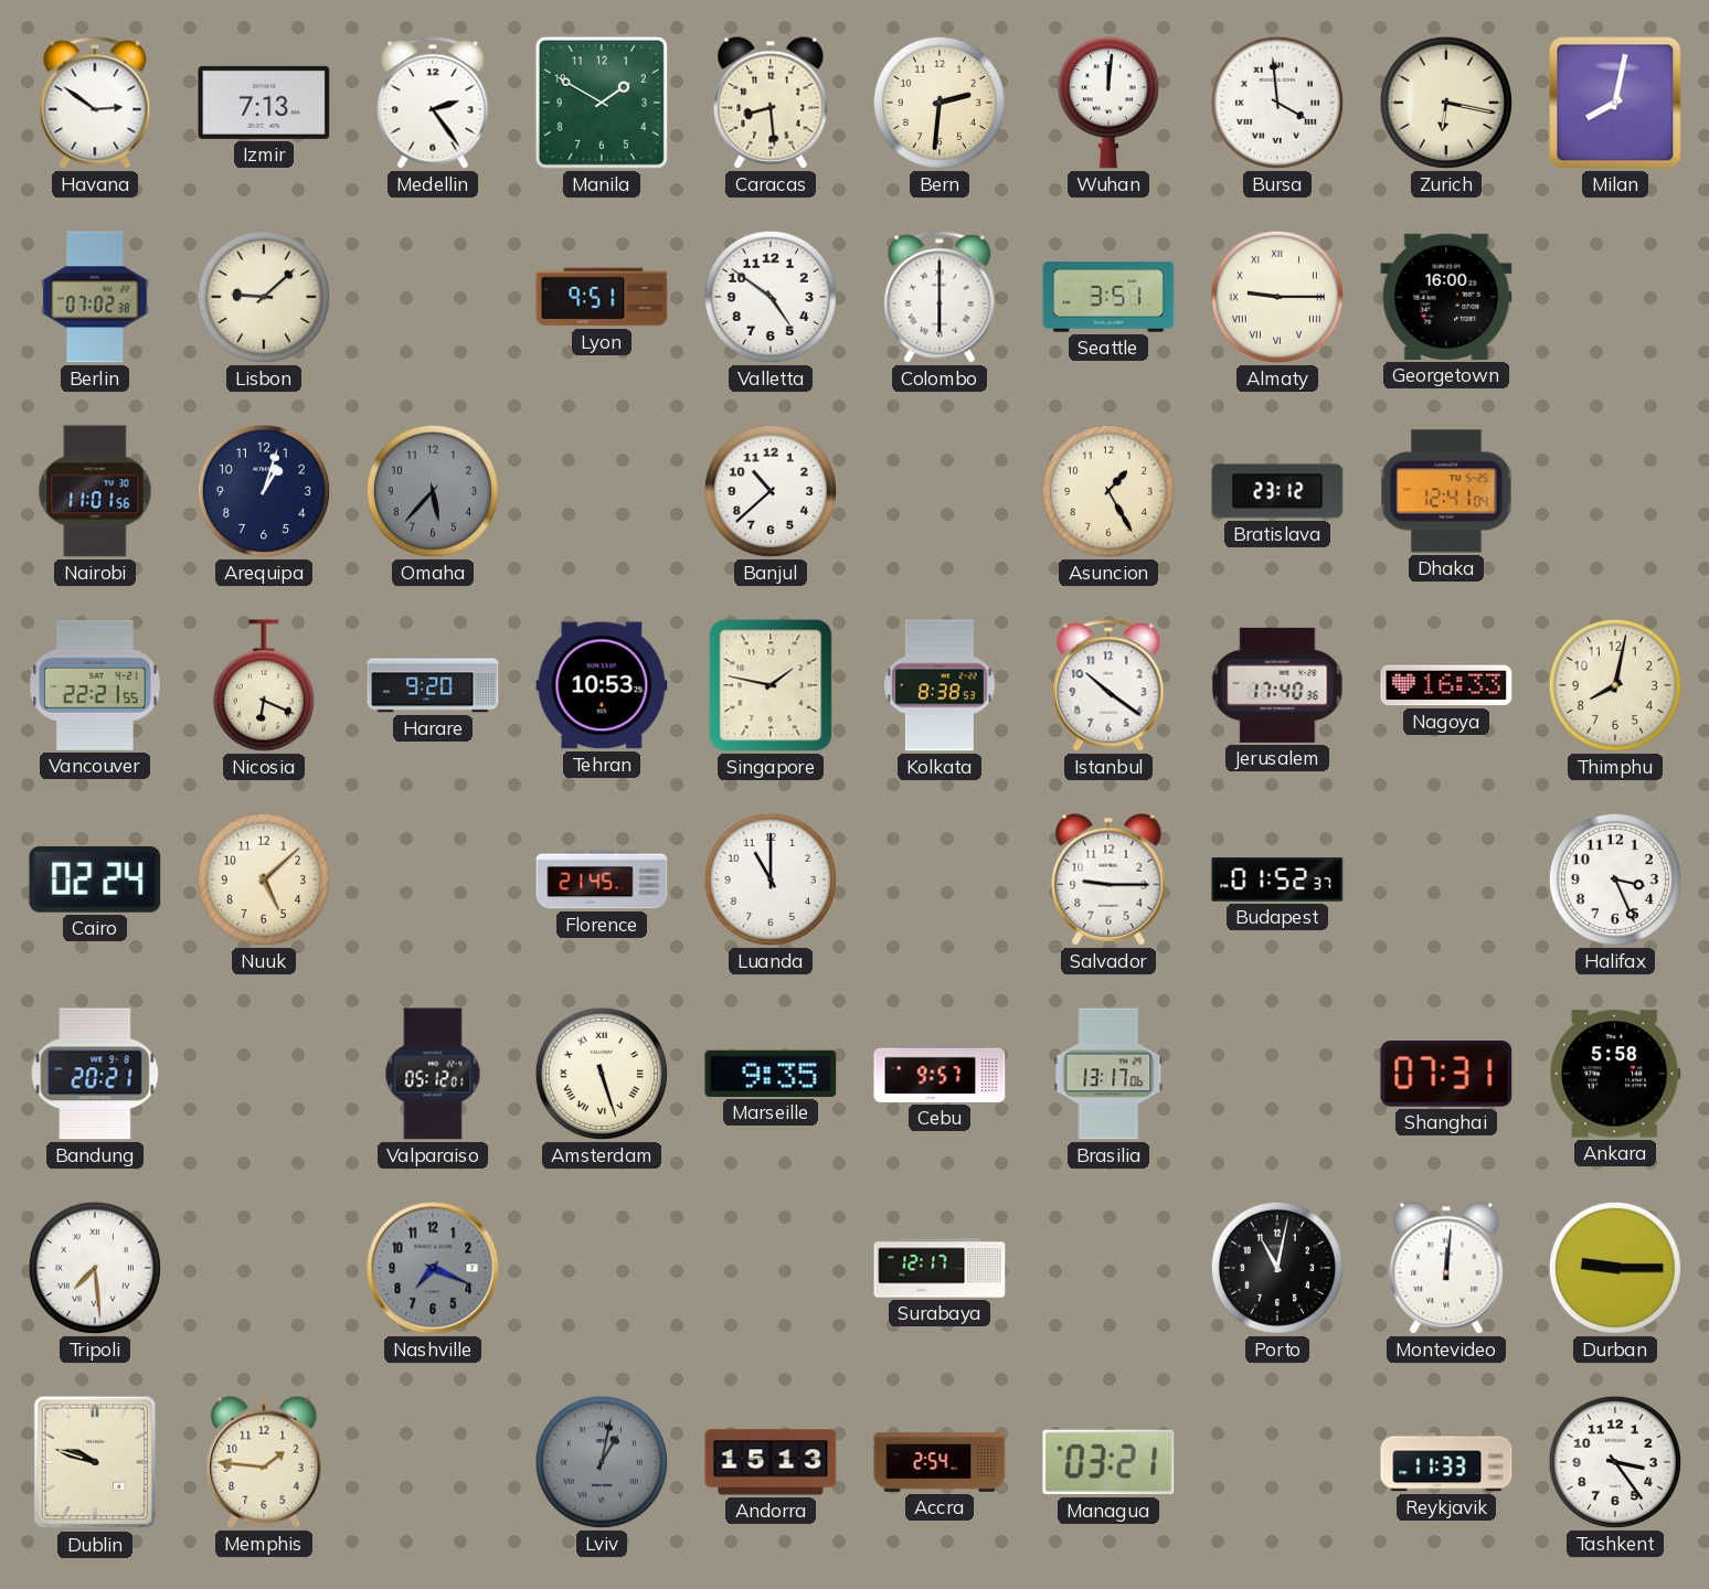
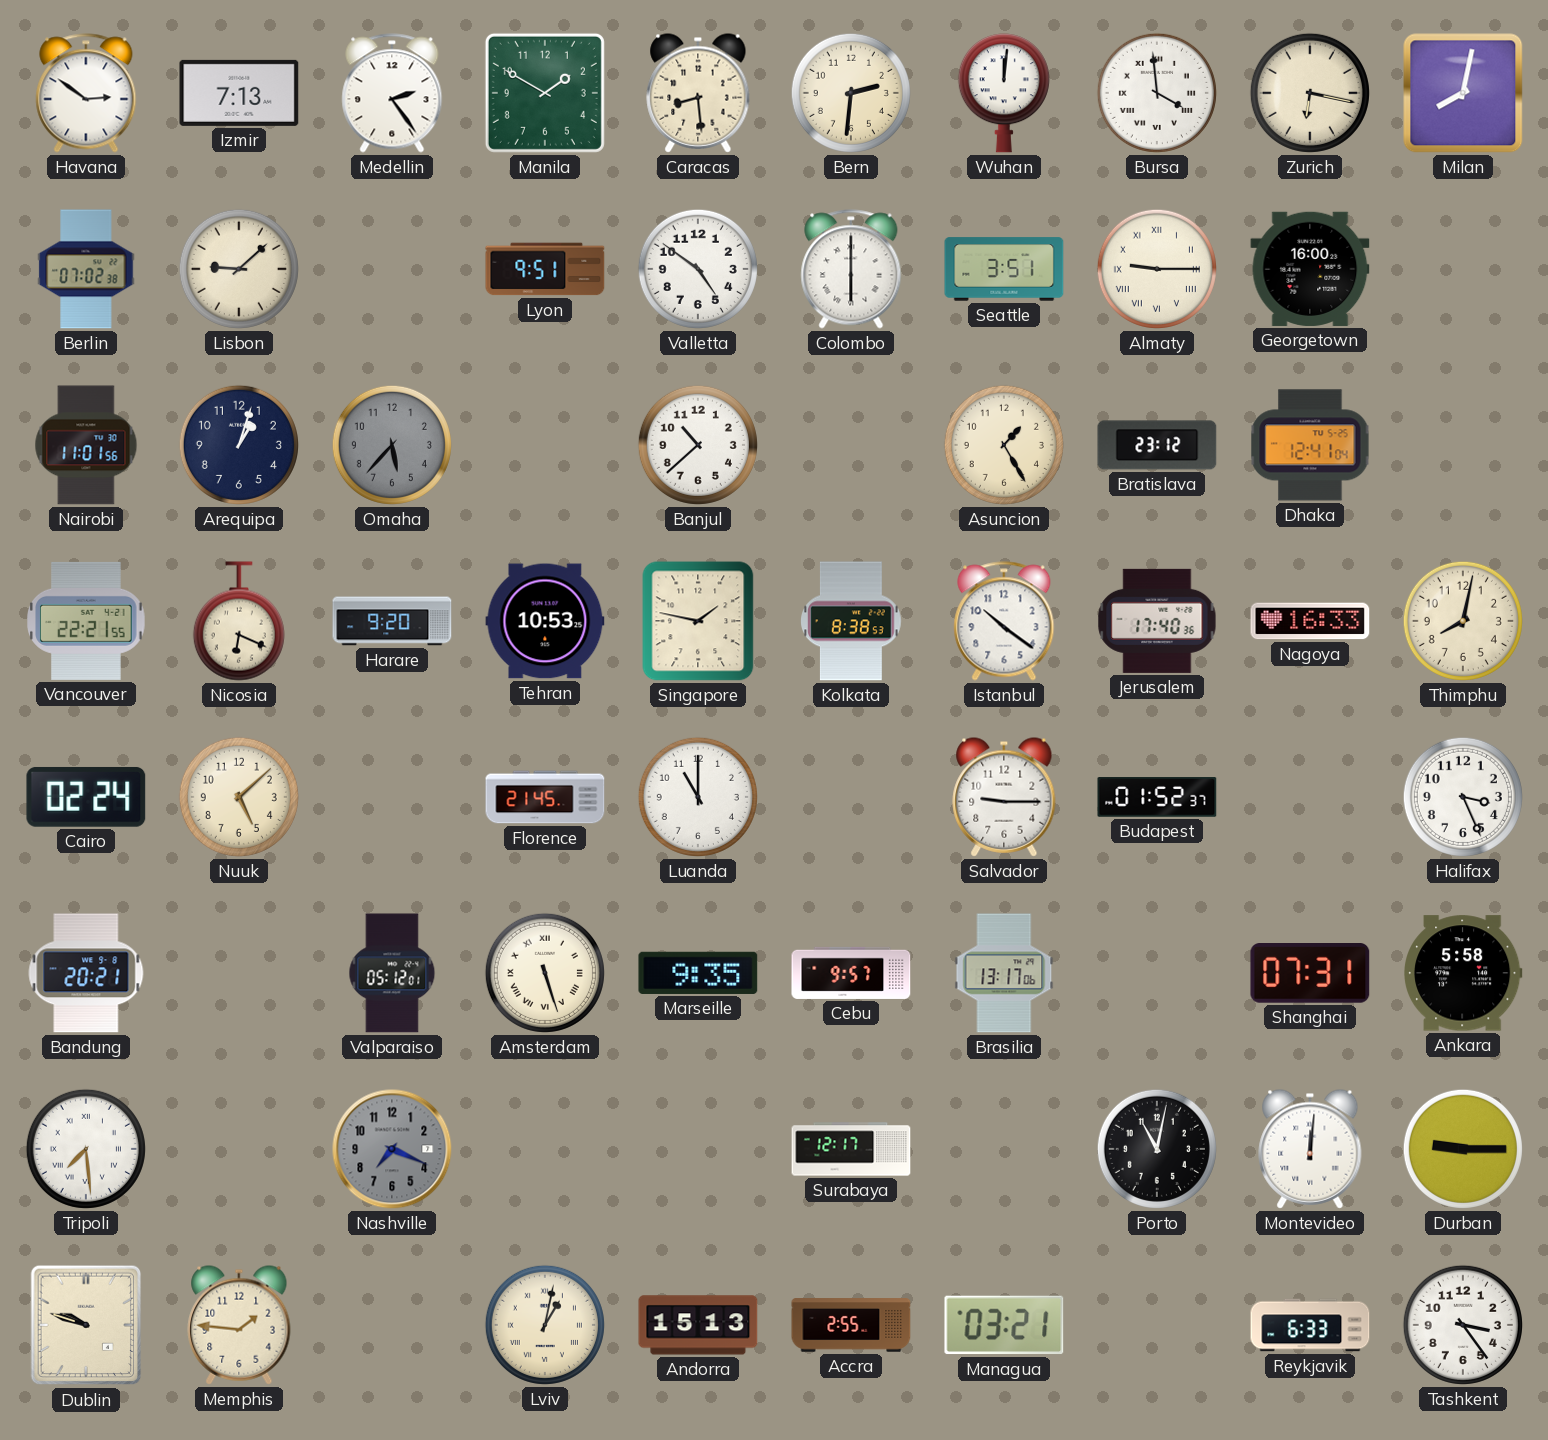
Lviv dial: grey -> cream
Accra: 2:54 -> 2:55
Reykjavik: 11:33 -> 6:33
